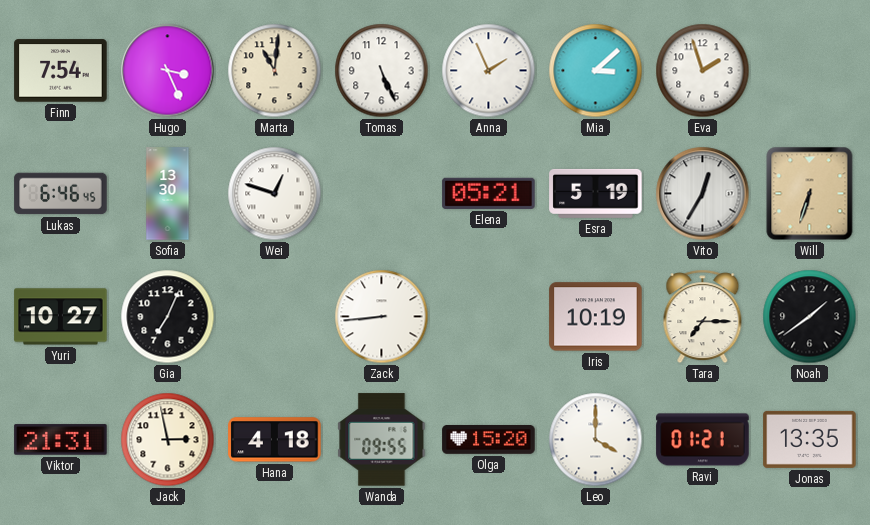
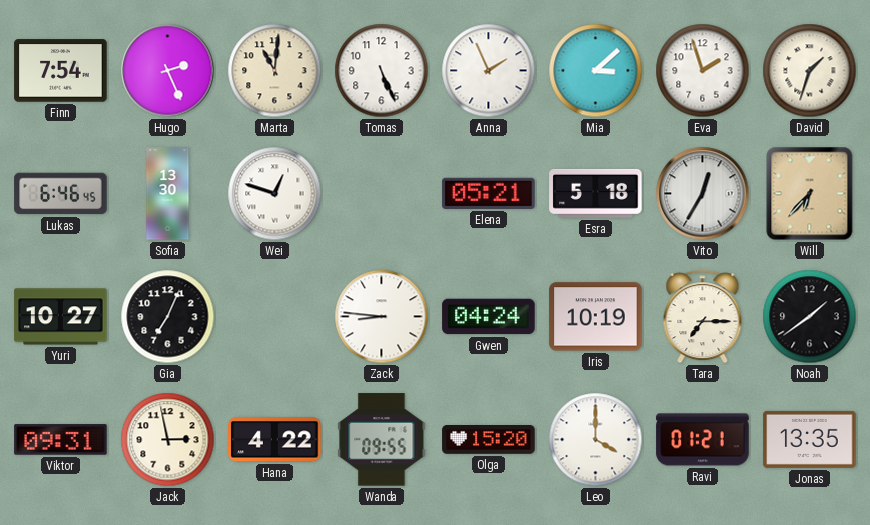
Hugo: 3:26 -> 2:26
David: none -> 1:33
Esra: 5:19 -> 5:18
Will: 6:33 -> 6:37
Zack: 8:44 -> 8:46
Gwen: none -> 04:24
Viktor: 21:31 -> 09:31
Hana: 4:18 -> 4:22
